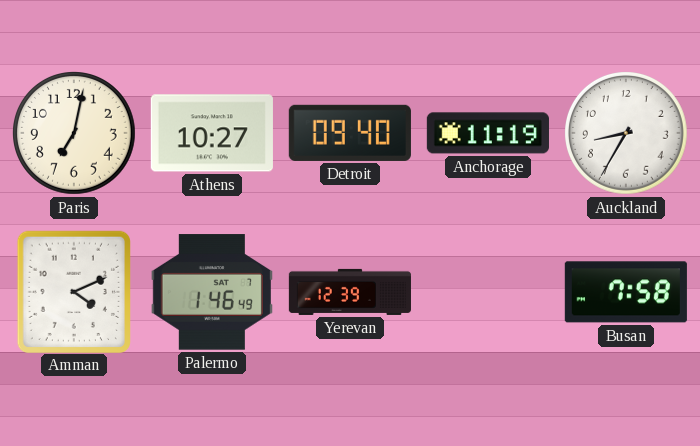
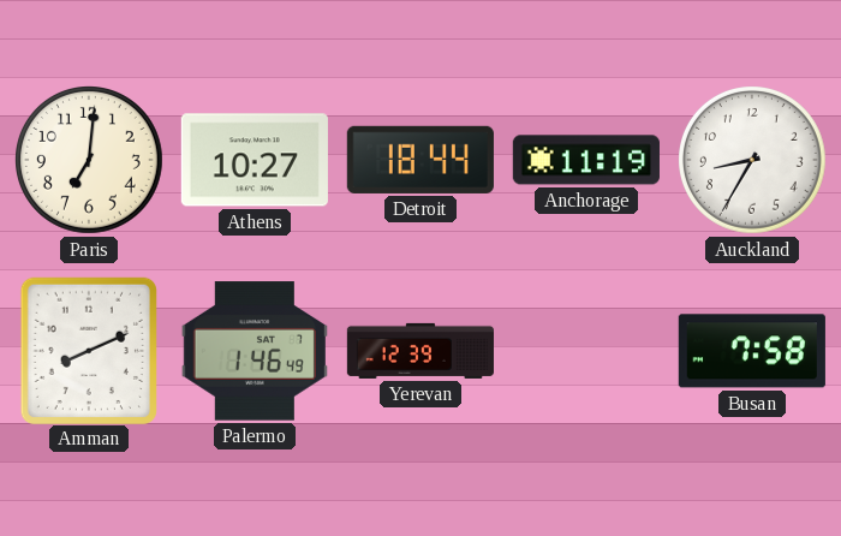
Paris: 7:02 -> 7:01
Detroit: 09:40 -> 18:44
Amman: 4:11 -> 8:11
